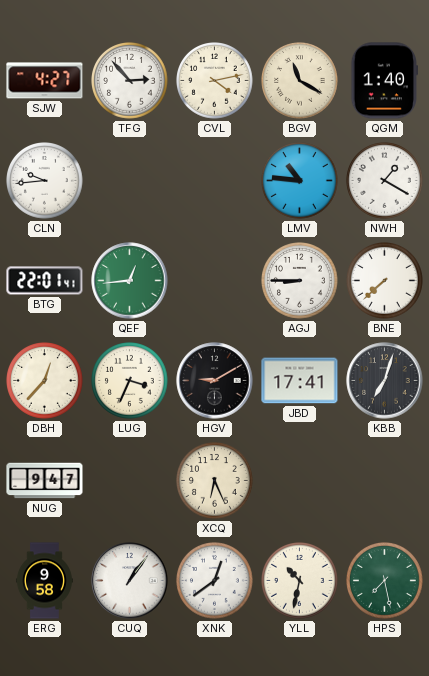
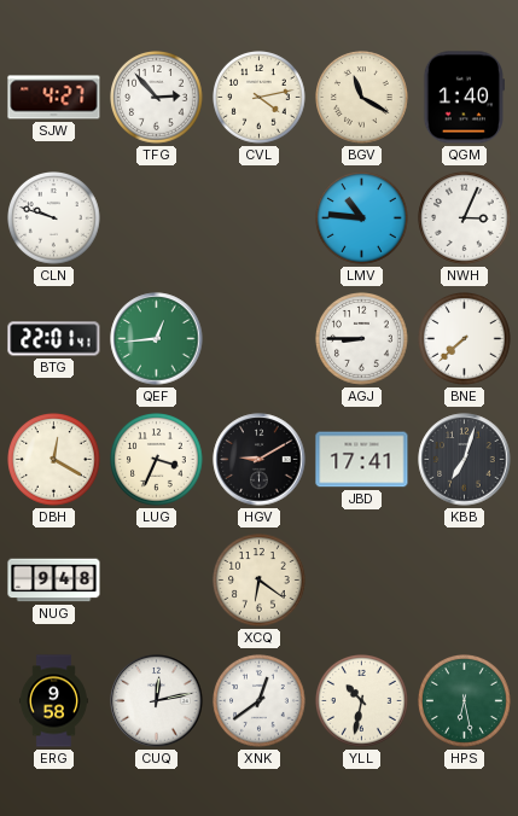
CLN: 9:44 -> 9:48
NWH: 1:20 -> 3:04
DBH: 12:37 -> 12:20
NUG: 9:47 -> 9:48
XCQ: 6:26 -> 6:21
CUQ: 1:06 -> 12:13
HPS: 7:28 -> 6:28
